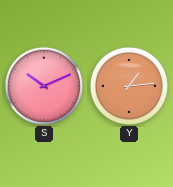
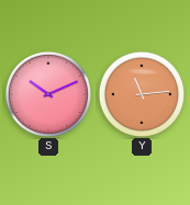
Y: 1:14 -> 11:14
